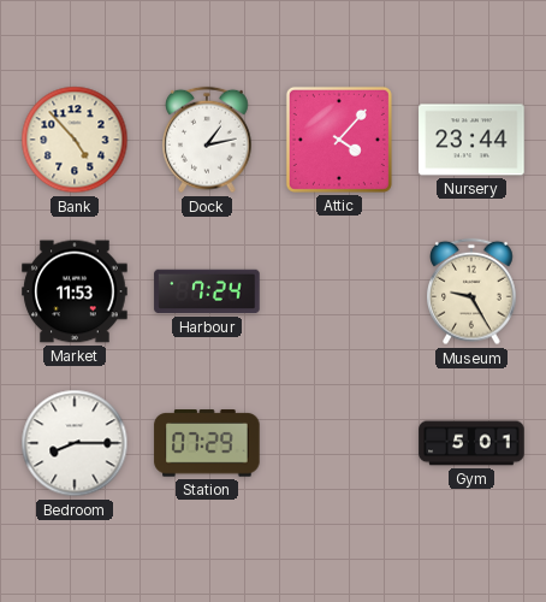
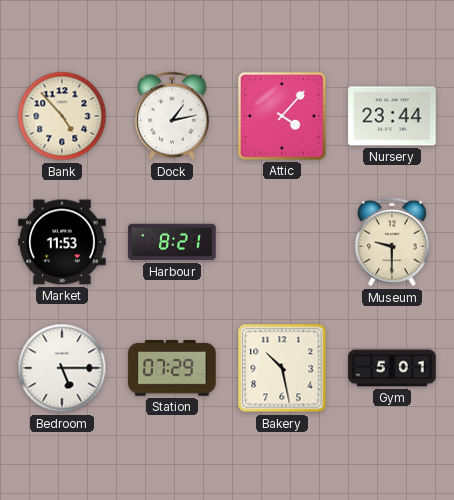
Harbour: 7:24 -> 8:21
Museum: 9:25 -> 9:30
Bedroom: 8:15 -> 5:15
Bakery: none -> 10:28
